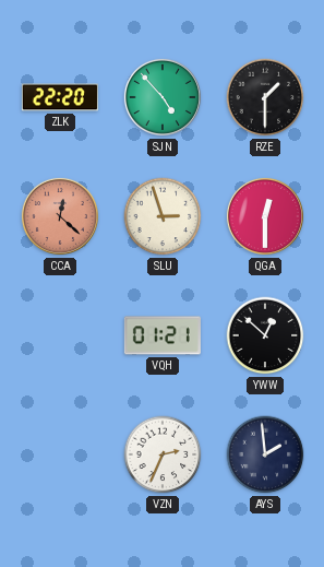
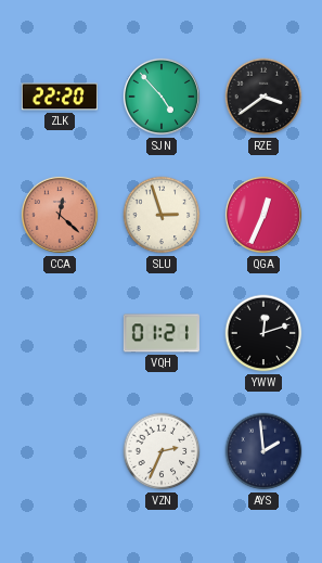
RZE: 1:30 -> 3:39
QGA: 12:30 -> 12:34
YWW: 12:52 -> 12:12
